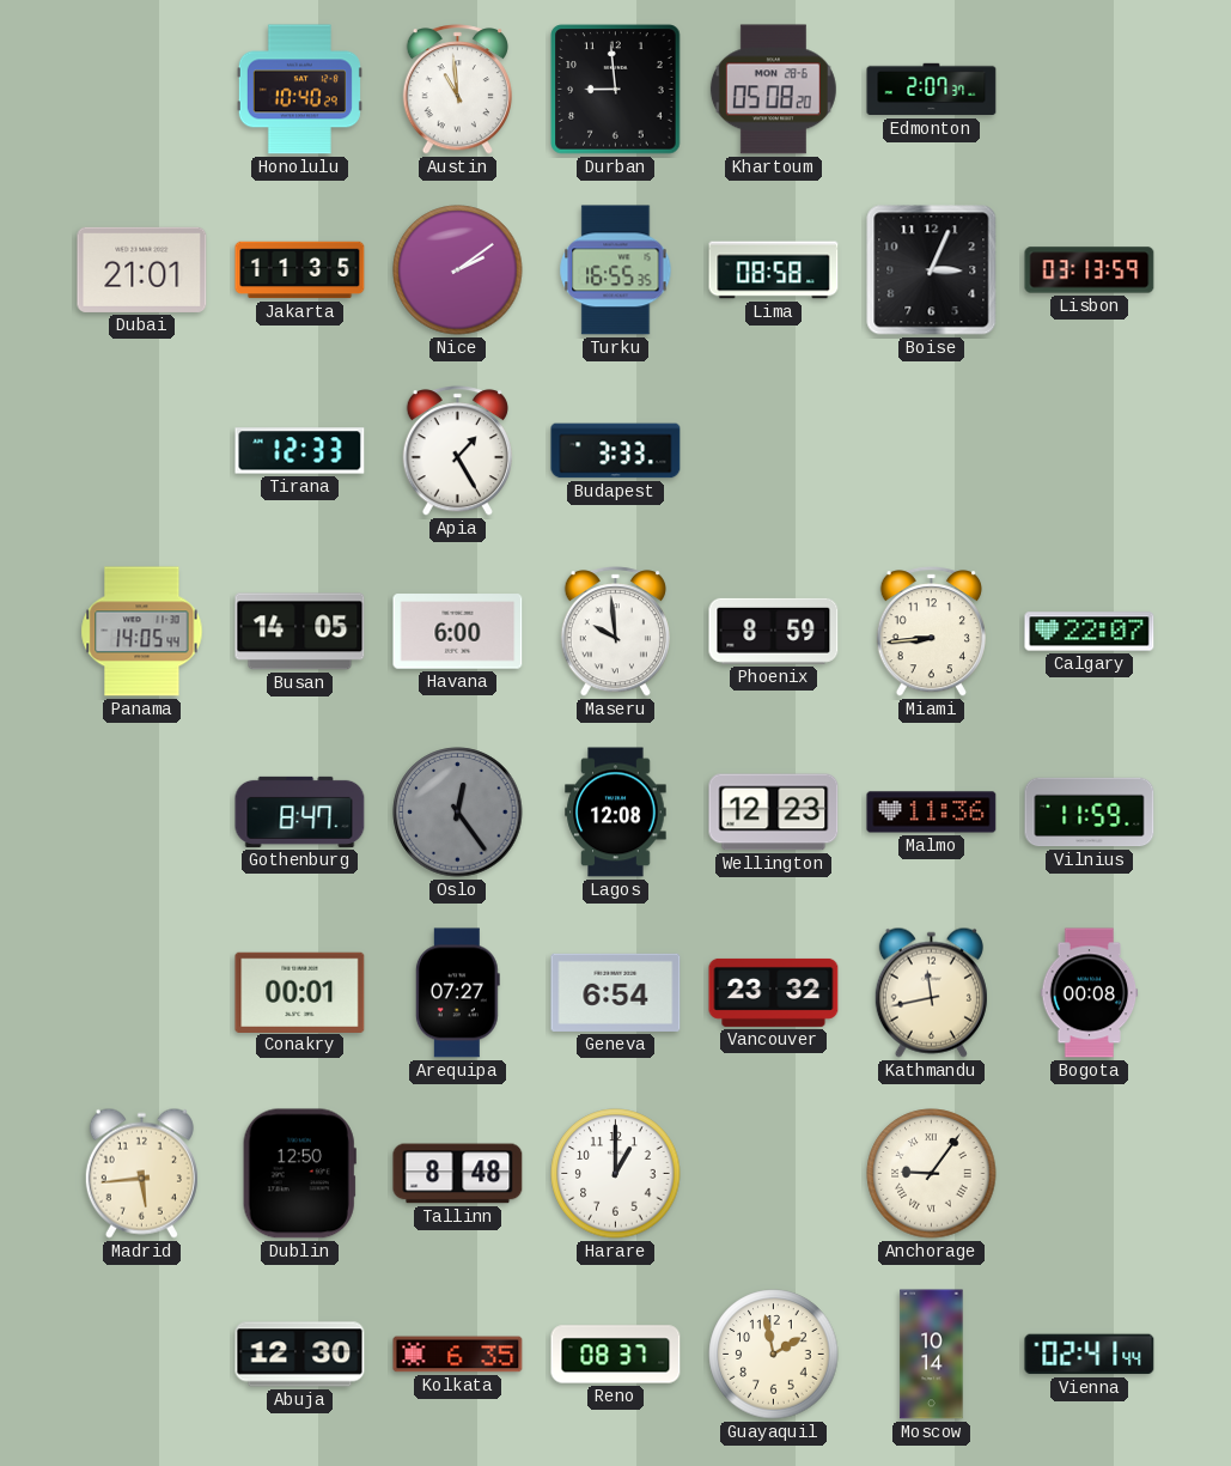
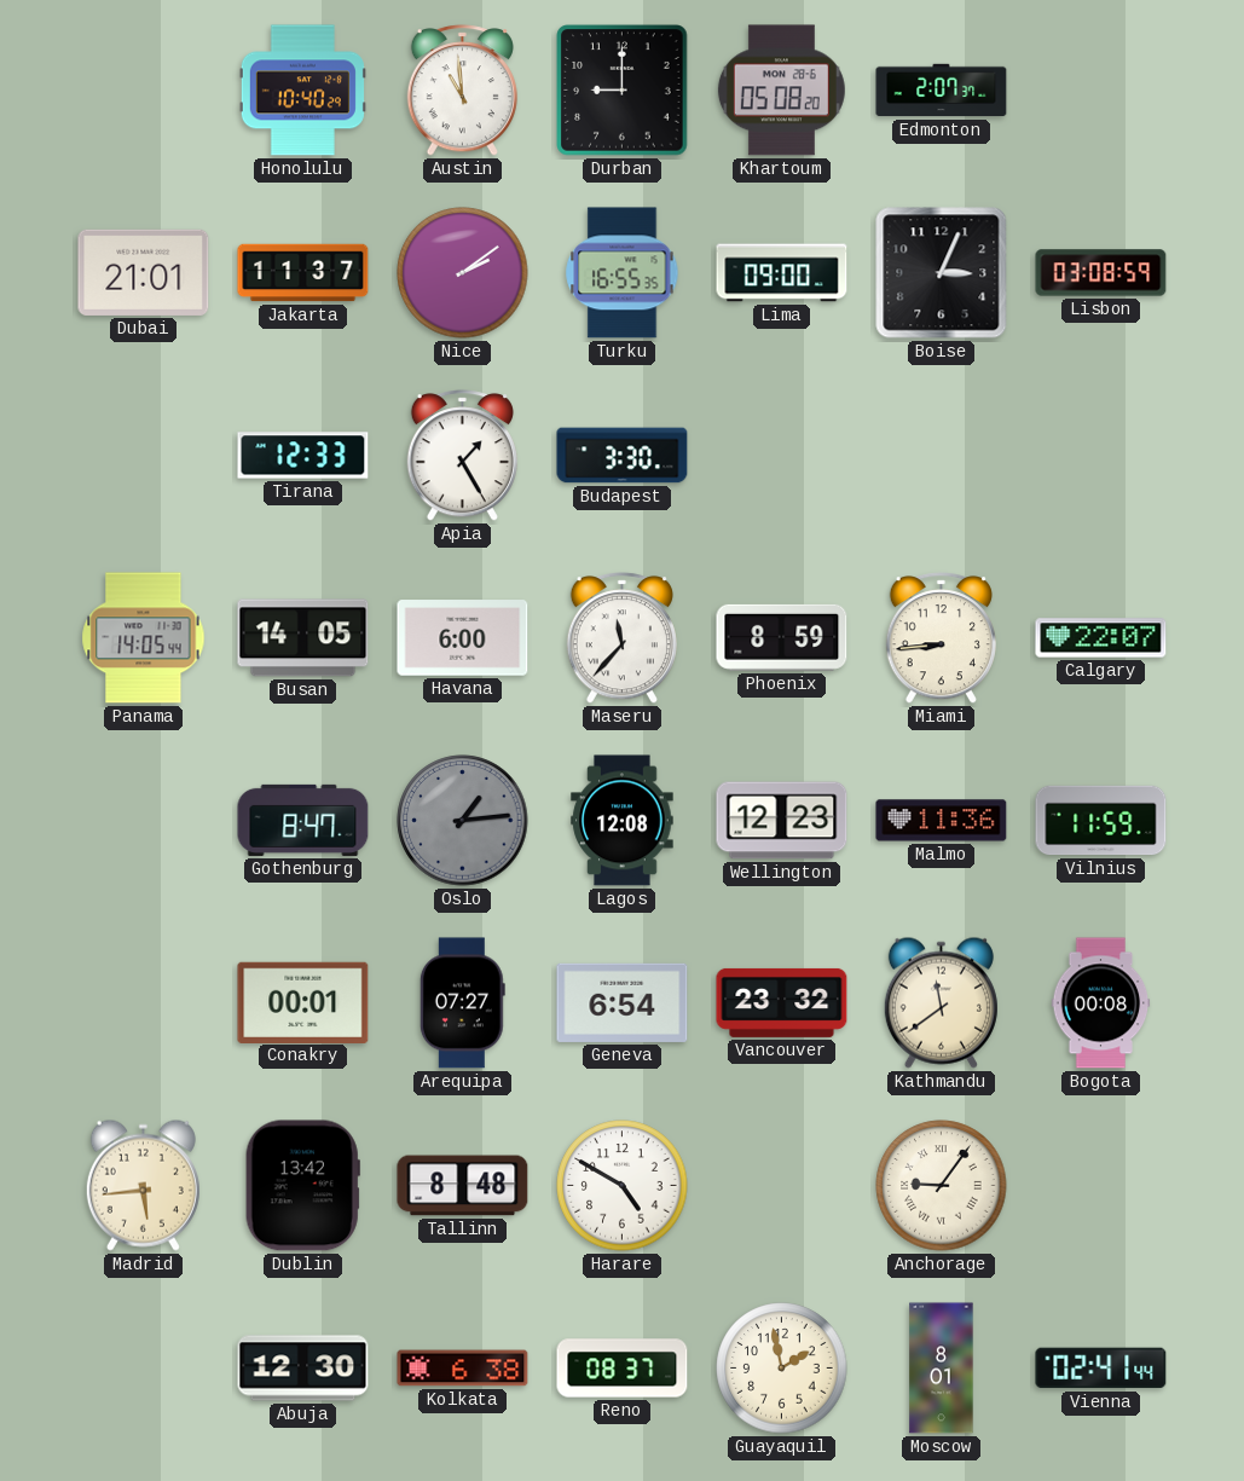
Durban: 8:59 -> 9:00
Jakarta: 11:35 -> 11:37
Lima: 08:58 -> 09:00
Lisbon: 03:13 -> 03:08
Budapest: 3:33 -> 3:30
Maseru: 9:59 -> 11:37
Oslo: 12:24 -> 1:14
Kathmandu: 11:43 -> 11:39
Dublin: 12:50 -> 13:42
Harare: 1:00 -> 4:50
Kolkata: 6:35 -> 6:38
Moscow: 10:14 -> 8:01
